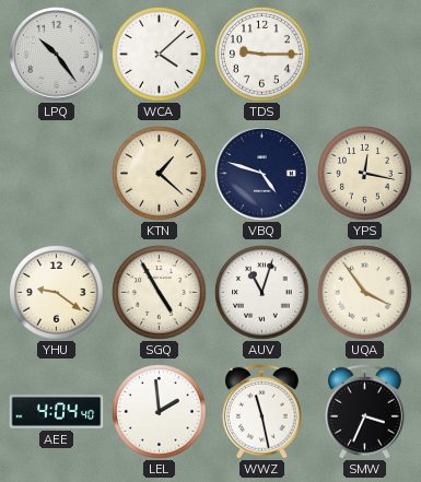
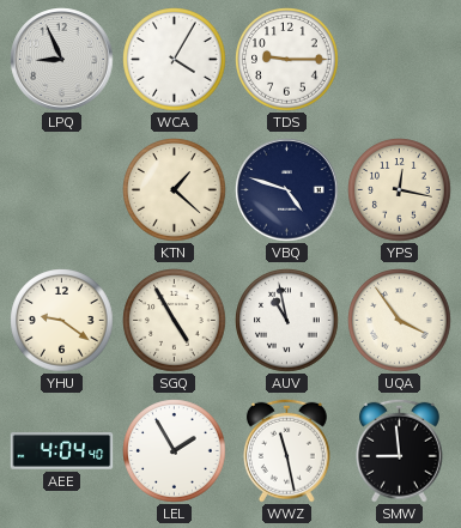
LPQ: 10:24 -> 8:56
WCA: 4:08 -> 4:05
AUV: 11:03 -> 10:58
LEL: 1:59 -> 1:55
SMW: 3:34 -> 8:59
